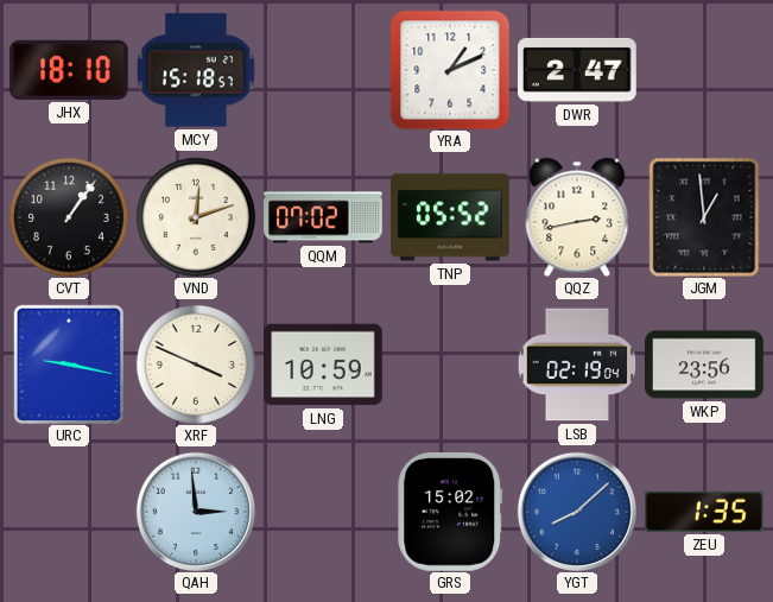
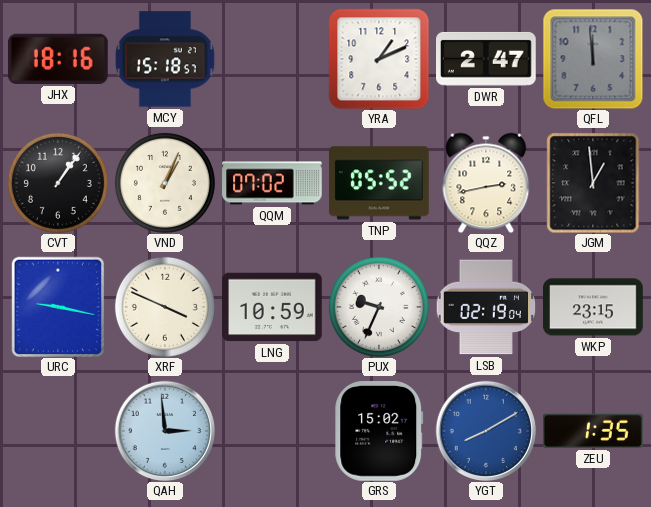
JHX: 18:10 -> 18:16
QFL: none -> 11:59
VND: 12:12 -> 1:04
PUX: none -> 9:34
WKP: 23:56 -> 23:15
YGT: 8:08 -> 8:10
